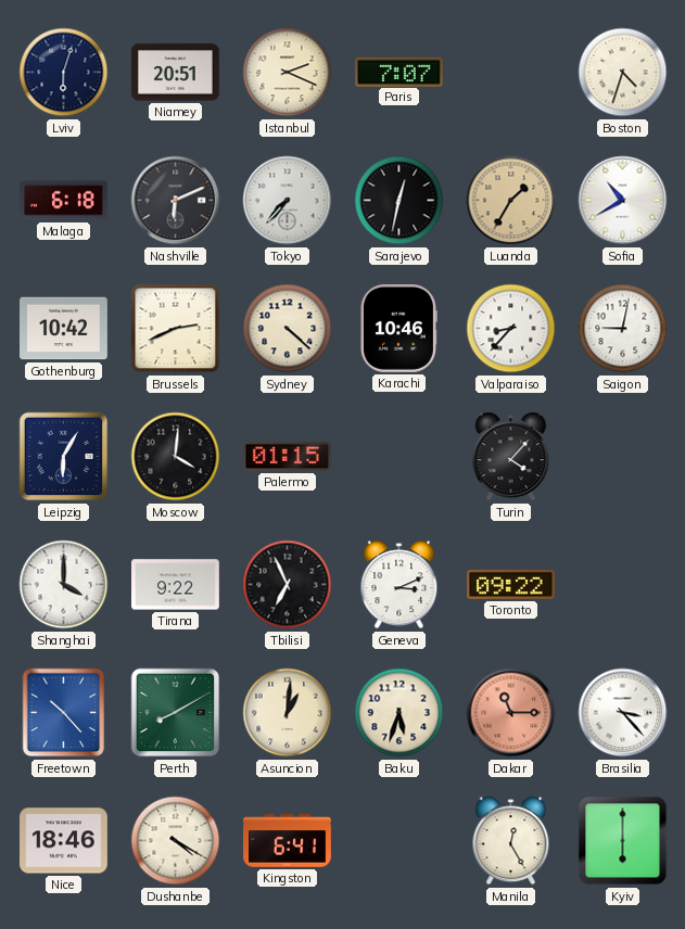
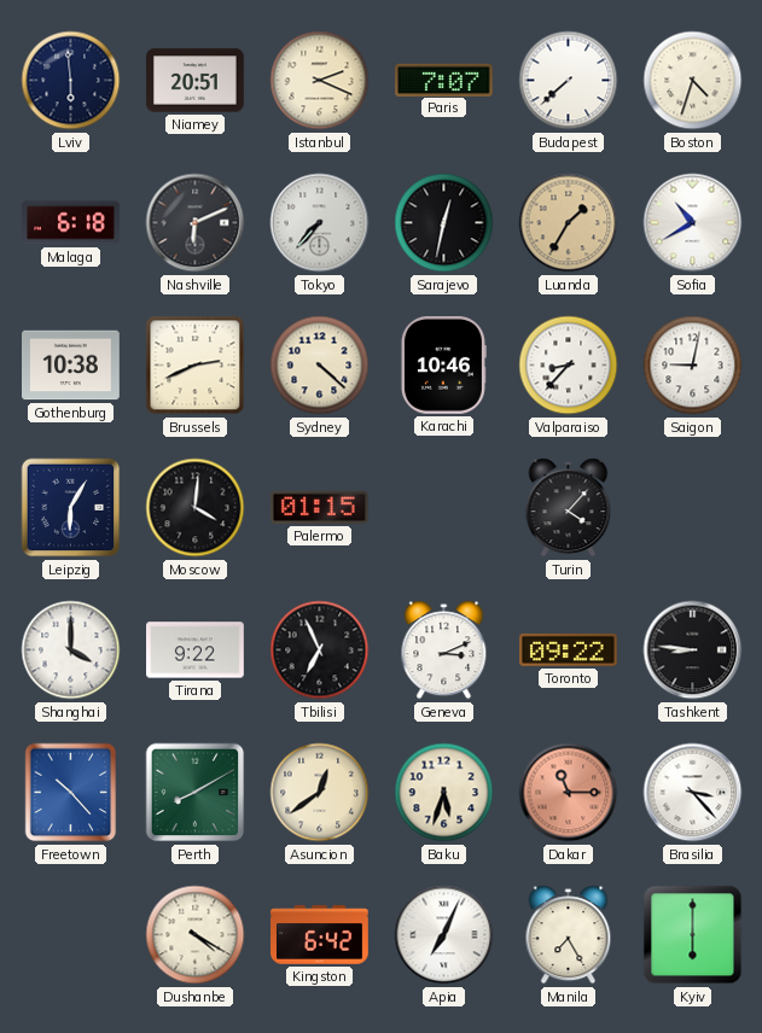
Lviv: 6:03 -> 5:59
Budapest: none -> 7:38
Gothenburg: 10:42 -> 10:38
Tashkent: none -> 8:46
Asuncion: 1:01 -> 12:39
Nice: 18:46 -> none
Kingston: 6:41 -> 6:42
Apia: none -> 7:04
Manila: 12:25 -> 7:25
